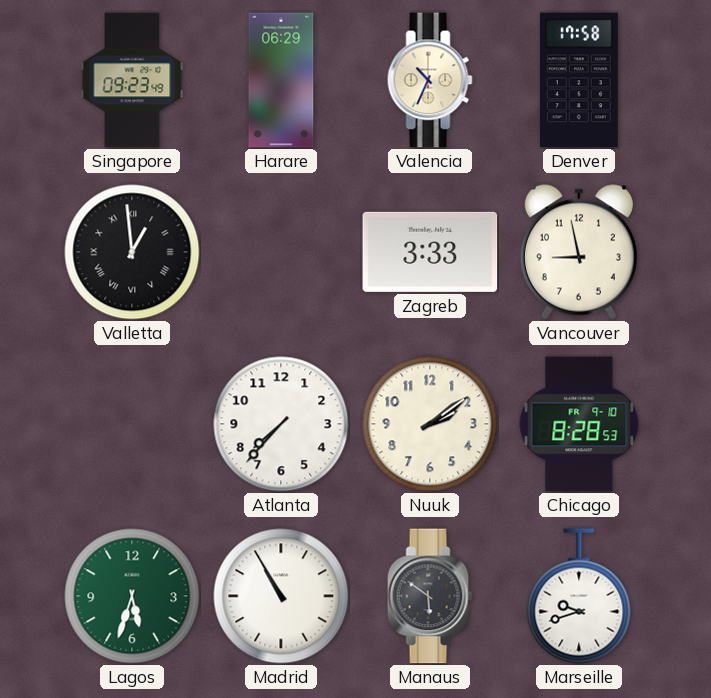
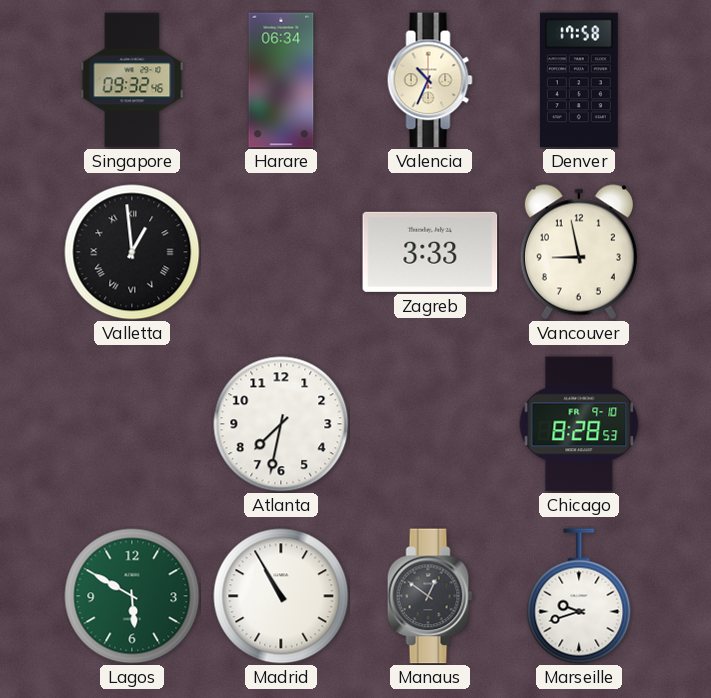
Singapore: 09:23 -> 09:32
Harare: 06:29 -> 06:34
Atlanta: 7:37 -> 7:32
Nuuk: 2:09 -> none
Lagos: 5:33 -> 5:50
Manaus: 5:51 -> 12:51
